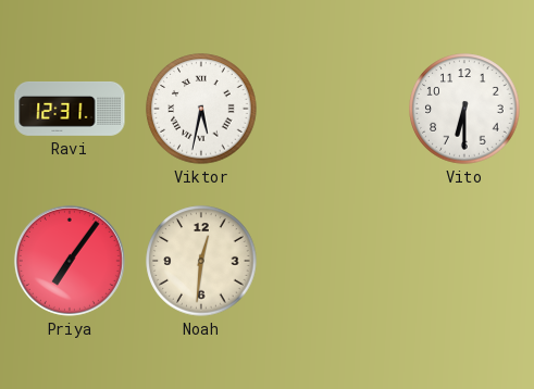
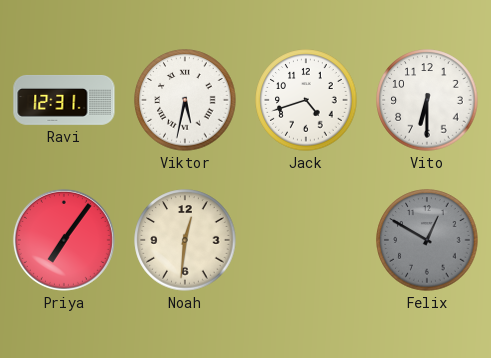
Jack: none -> 4:42
Felix: none -> 12:50
